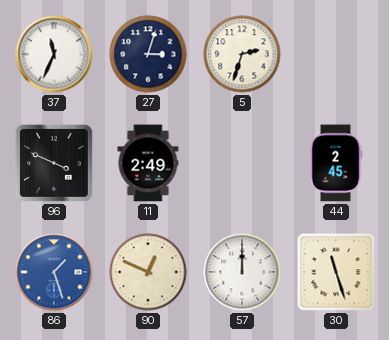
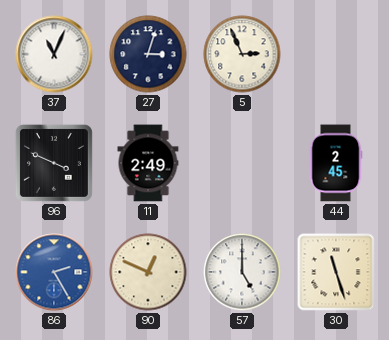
37: 11:34 -> 11:04
5: 2:33 -> 2:56
86: 1:27 -> 2:25
57: 12:00 -> 5:00
